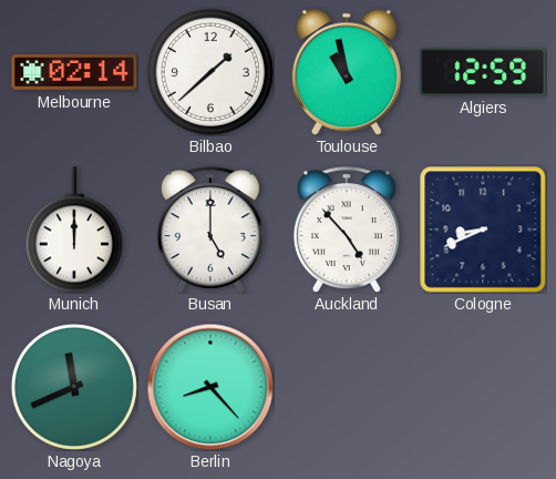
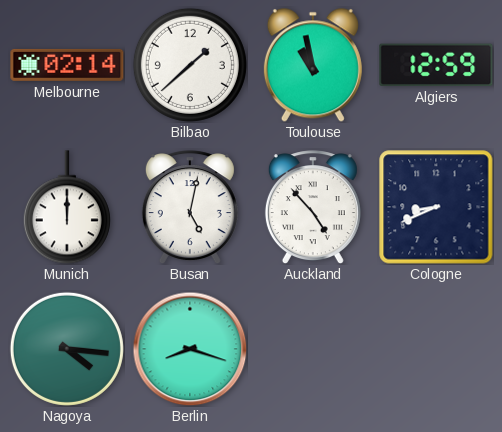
Busan: 5:00 -> 5:02
Nagoya: 11:41 -> 4:16
Berlin: 8:23 -> 8:18
